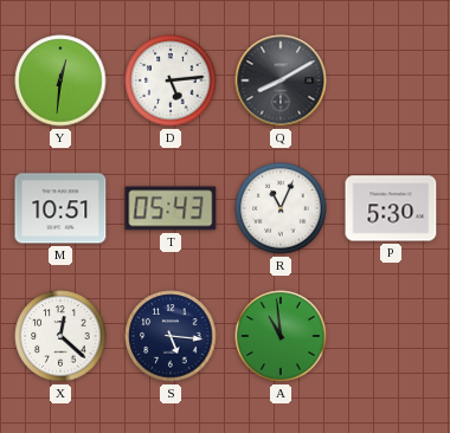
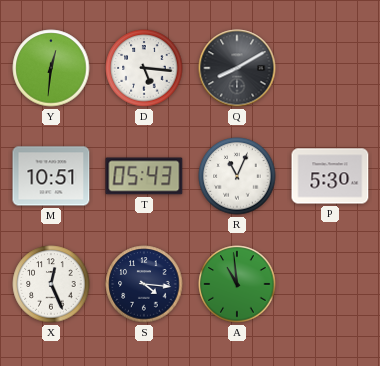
D: 5:14 -> 5:16
X: 12:22 -> 12:26
S: 5:16 -> 4:16
